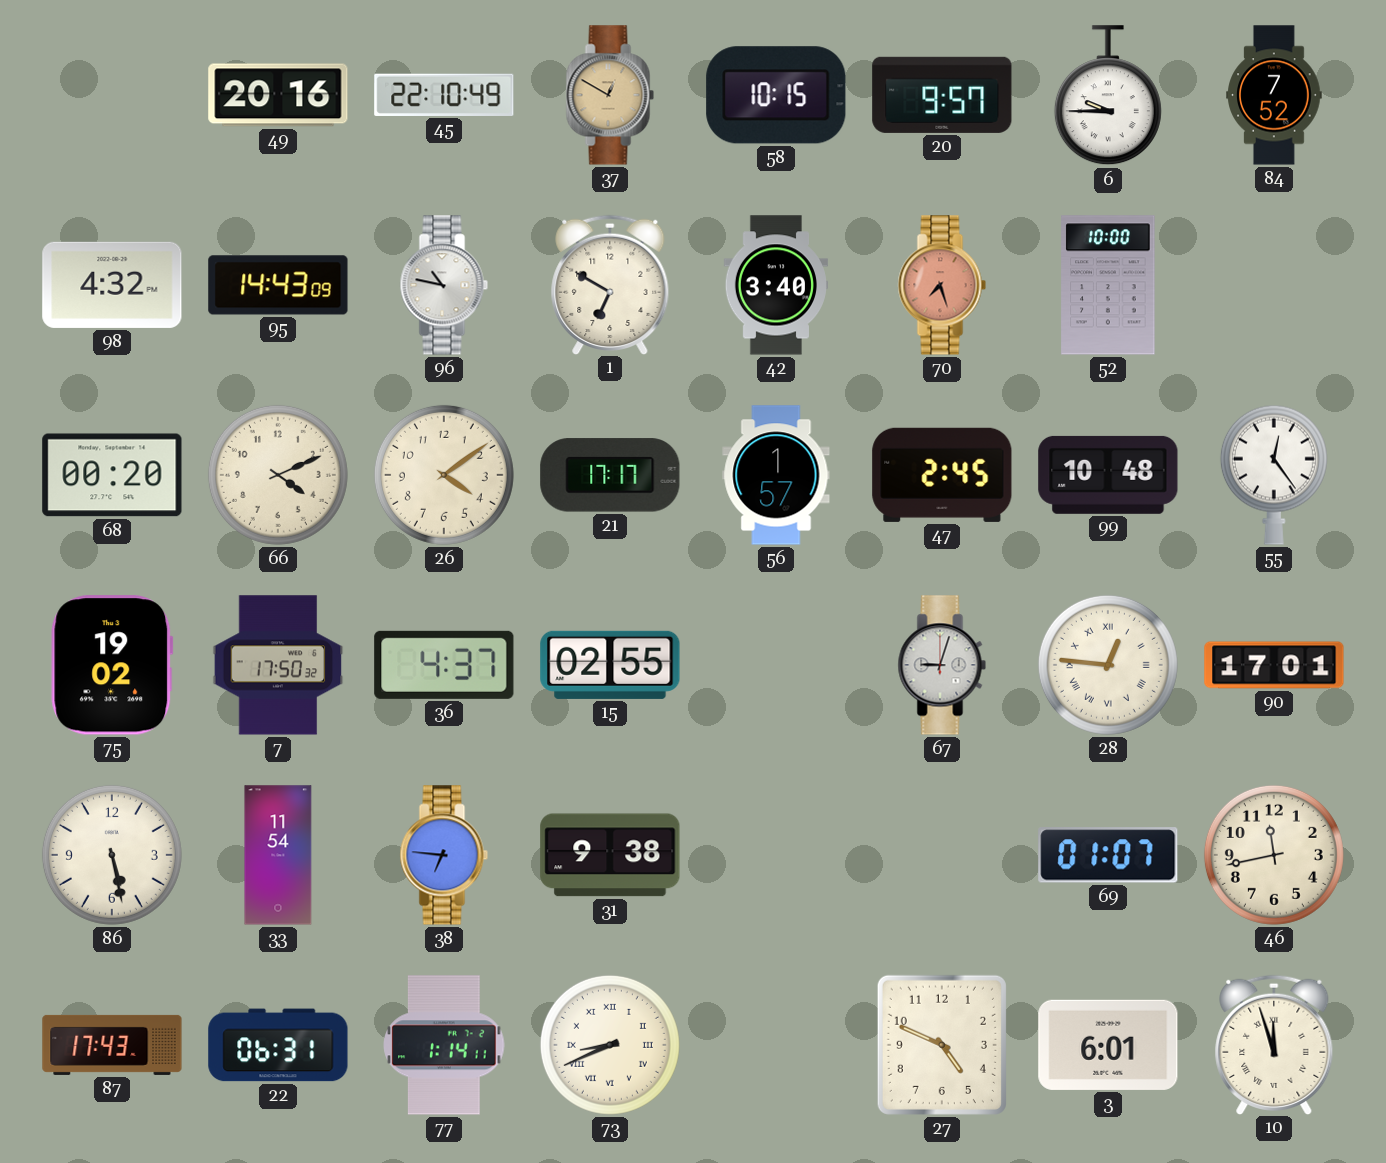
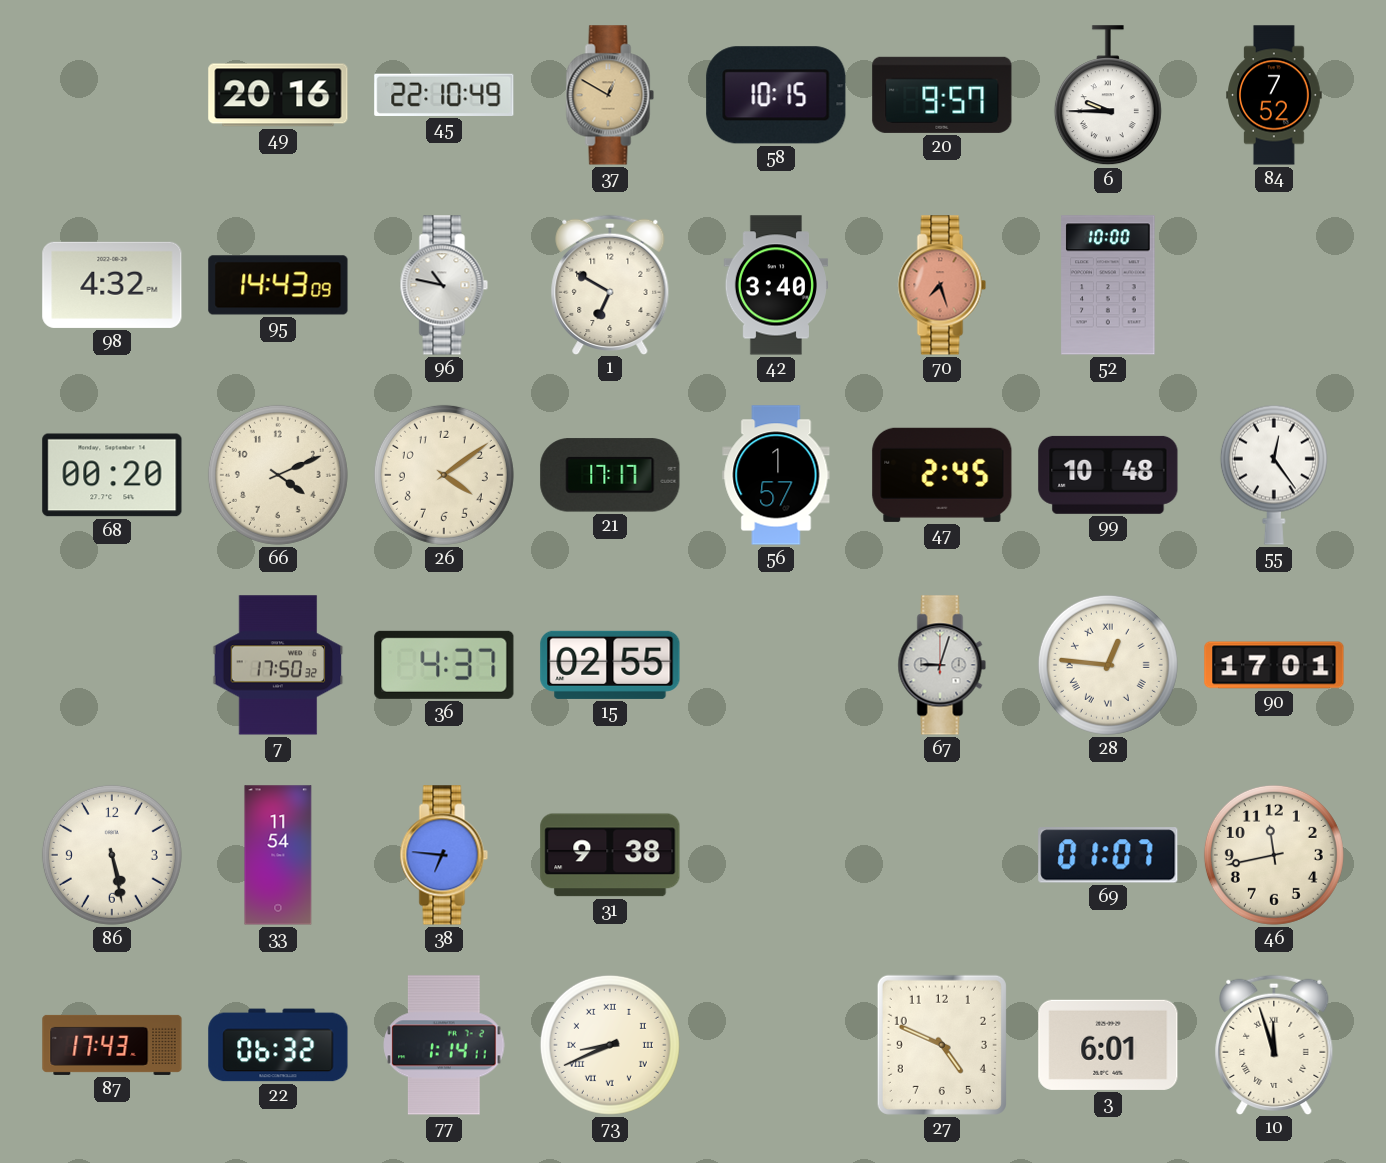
75: 19:02 -> none
22: 06:31 -> 06:32
